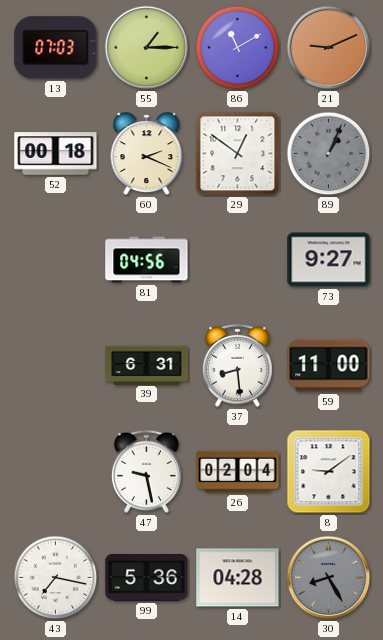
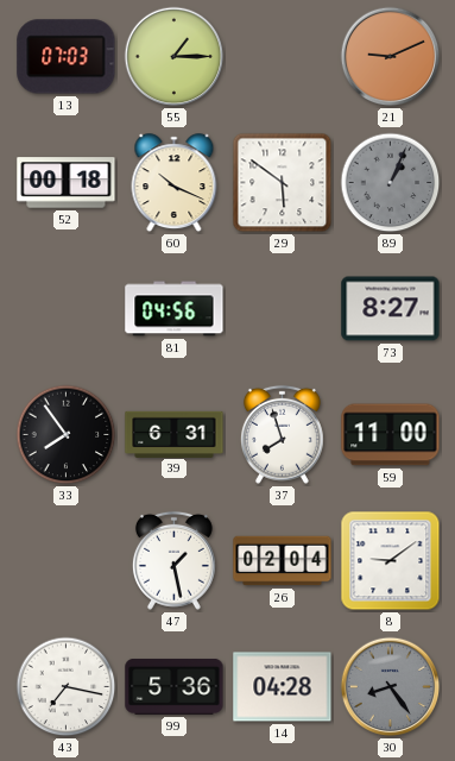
86: 11:10 -> none
60: 2:19 -> 10:19
29: 12:51 -> 5:51
73: 9:27 -> 8:27
33: none -> 7:54
37: 8:29 -> 7:57
47: 9:28 -> 1:28
30: 8:25 -> 8:24
